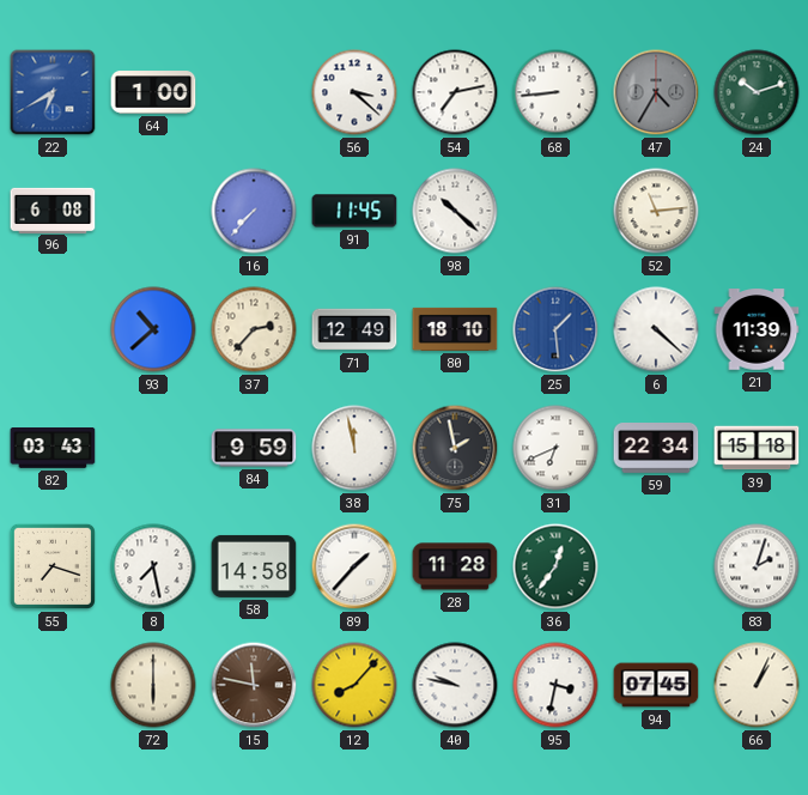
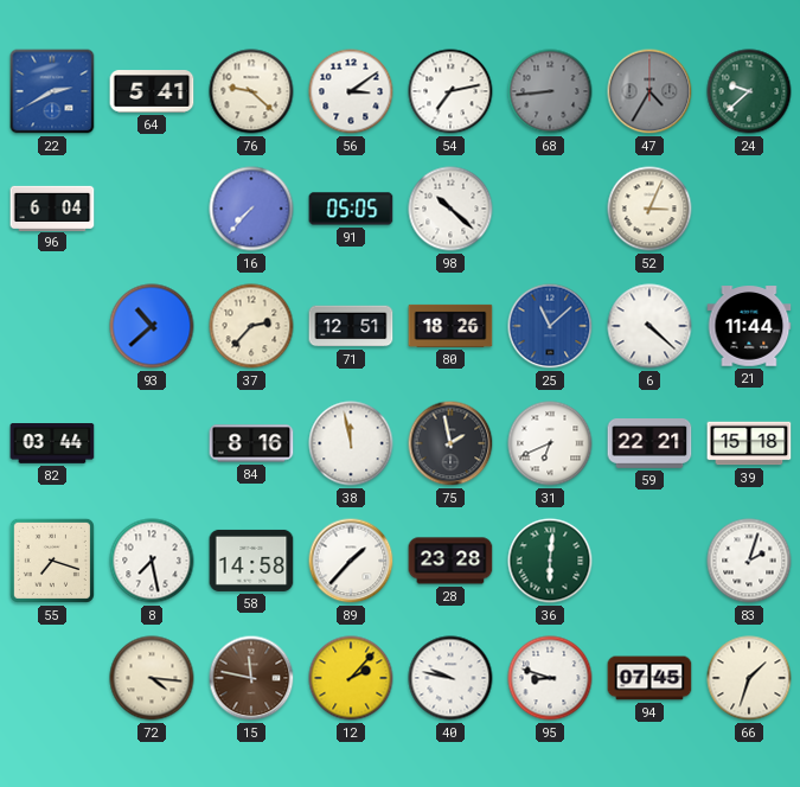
22: 6:40 -> 2:40
64: 1:00 -> 5:41
76: none -> 9:22
56: 3:22 -> 3:09
68 dial: white -> grey
24: 10:12 -> 9:38
96: 6:08 -> 6:04
91: 11:45 -> 05:05
52: 11:14 -> 3:04
71: 12:49 -> 12:51
80: 18:10 -> 18:26
25: 1:29 -> 11:08
21: 11:39 -> 11:44
82: 03:43 -> 03:44
84: 9:59 -> 8:16
59: 22:34 -> 22:21
28: 11:28 -> 23:28
36: 12:36 -> 6:01
72: 6:00 -> 4:16
12: 8:07 -> 2:07
95: 3:32 -> 8:48
66: 1:04 -> 1:33
